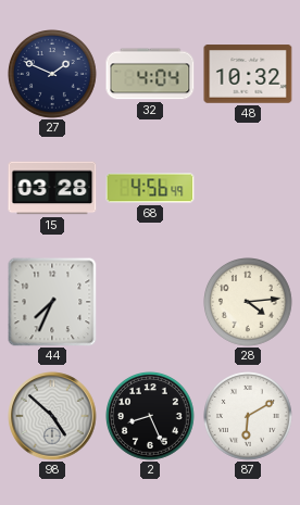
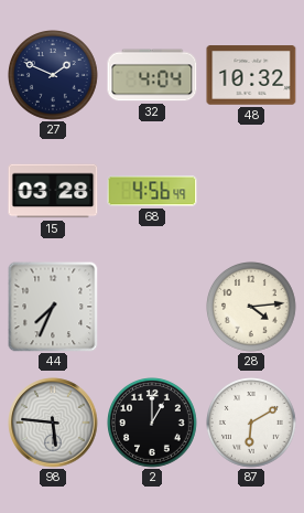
98: 4:52 -> 5:46
2: 8:26 -> 1:00
